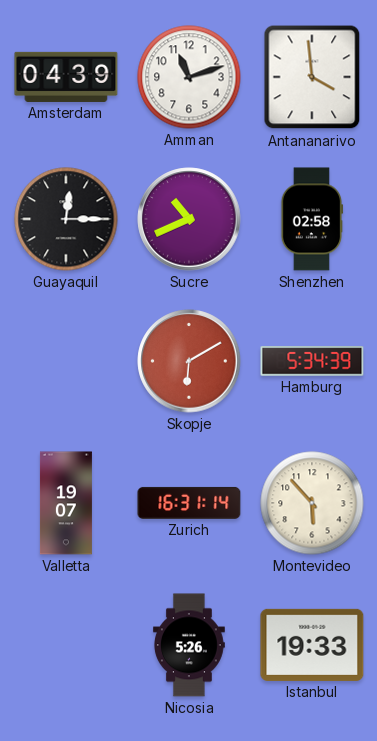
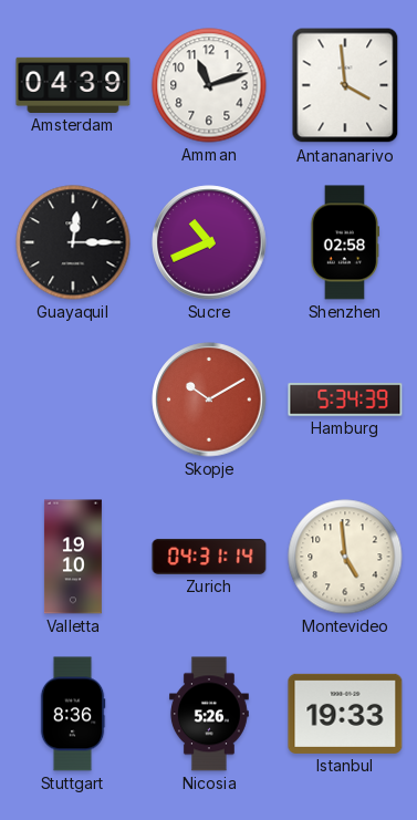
Skopje: 6:10 -> 10:10
Valletta: 19:07 -> 19:10
Zurich: 16:31 -> 04:31
Montevideo: 5:53 -> 4:59
Stuttgart: none -> 8:36
